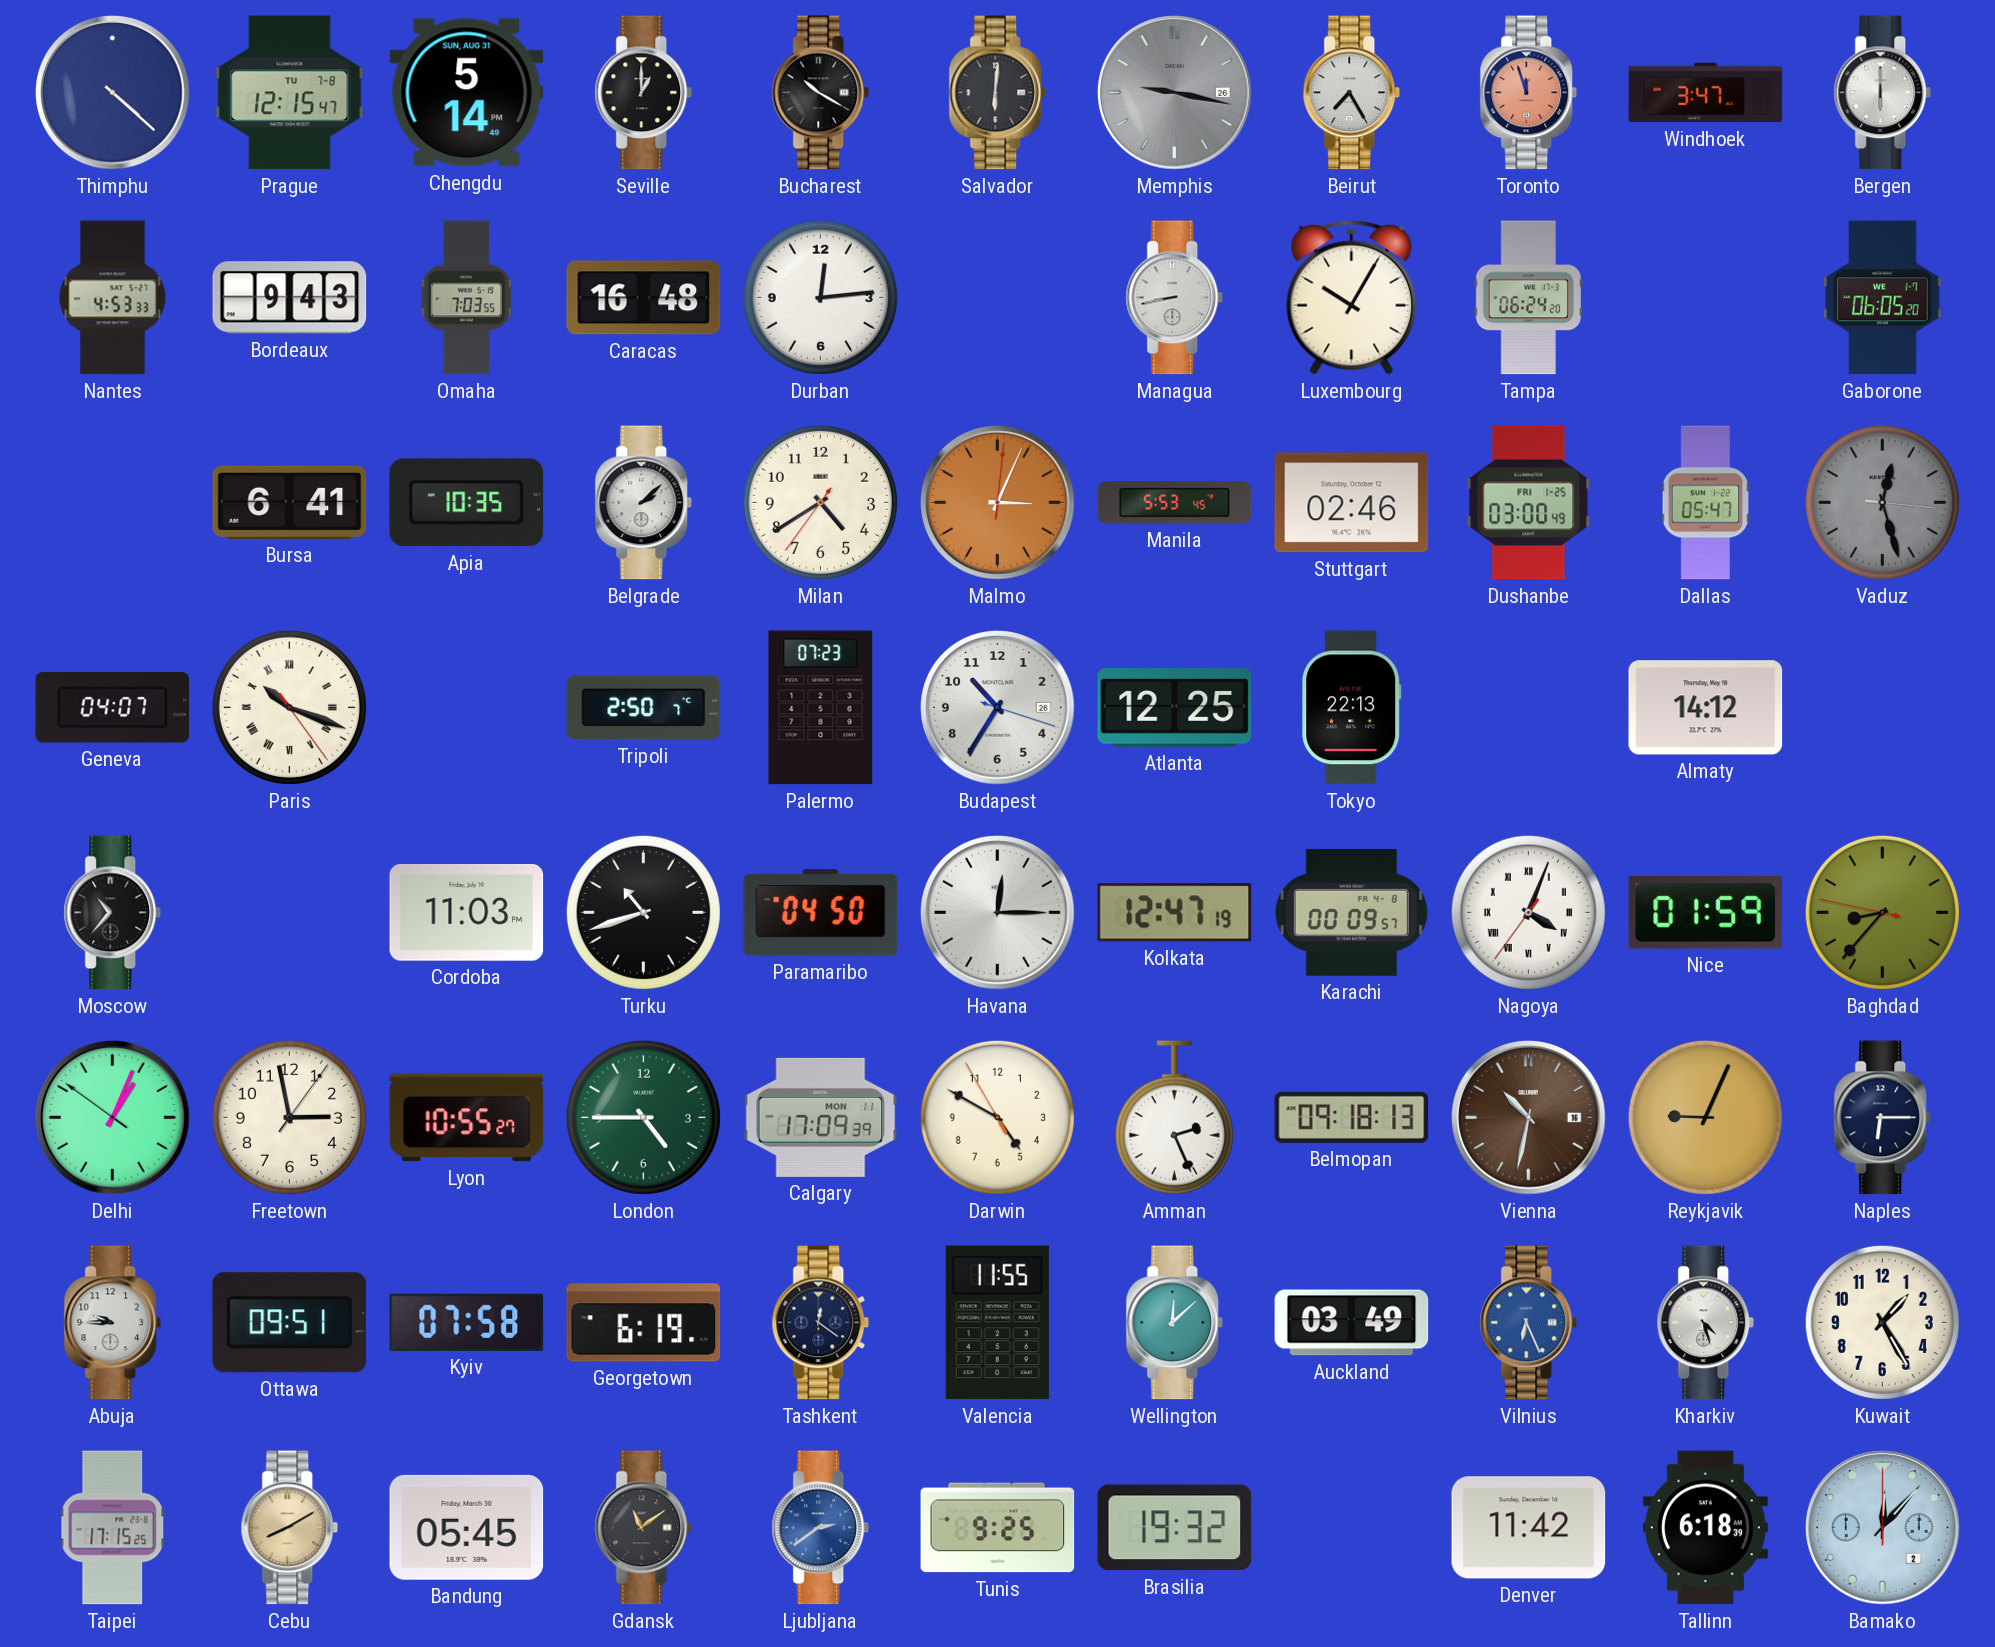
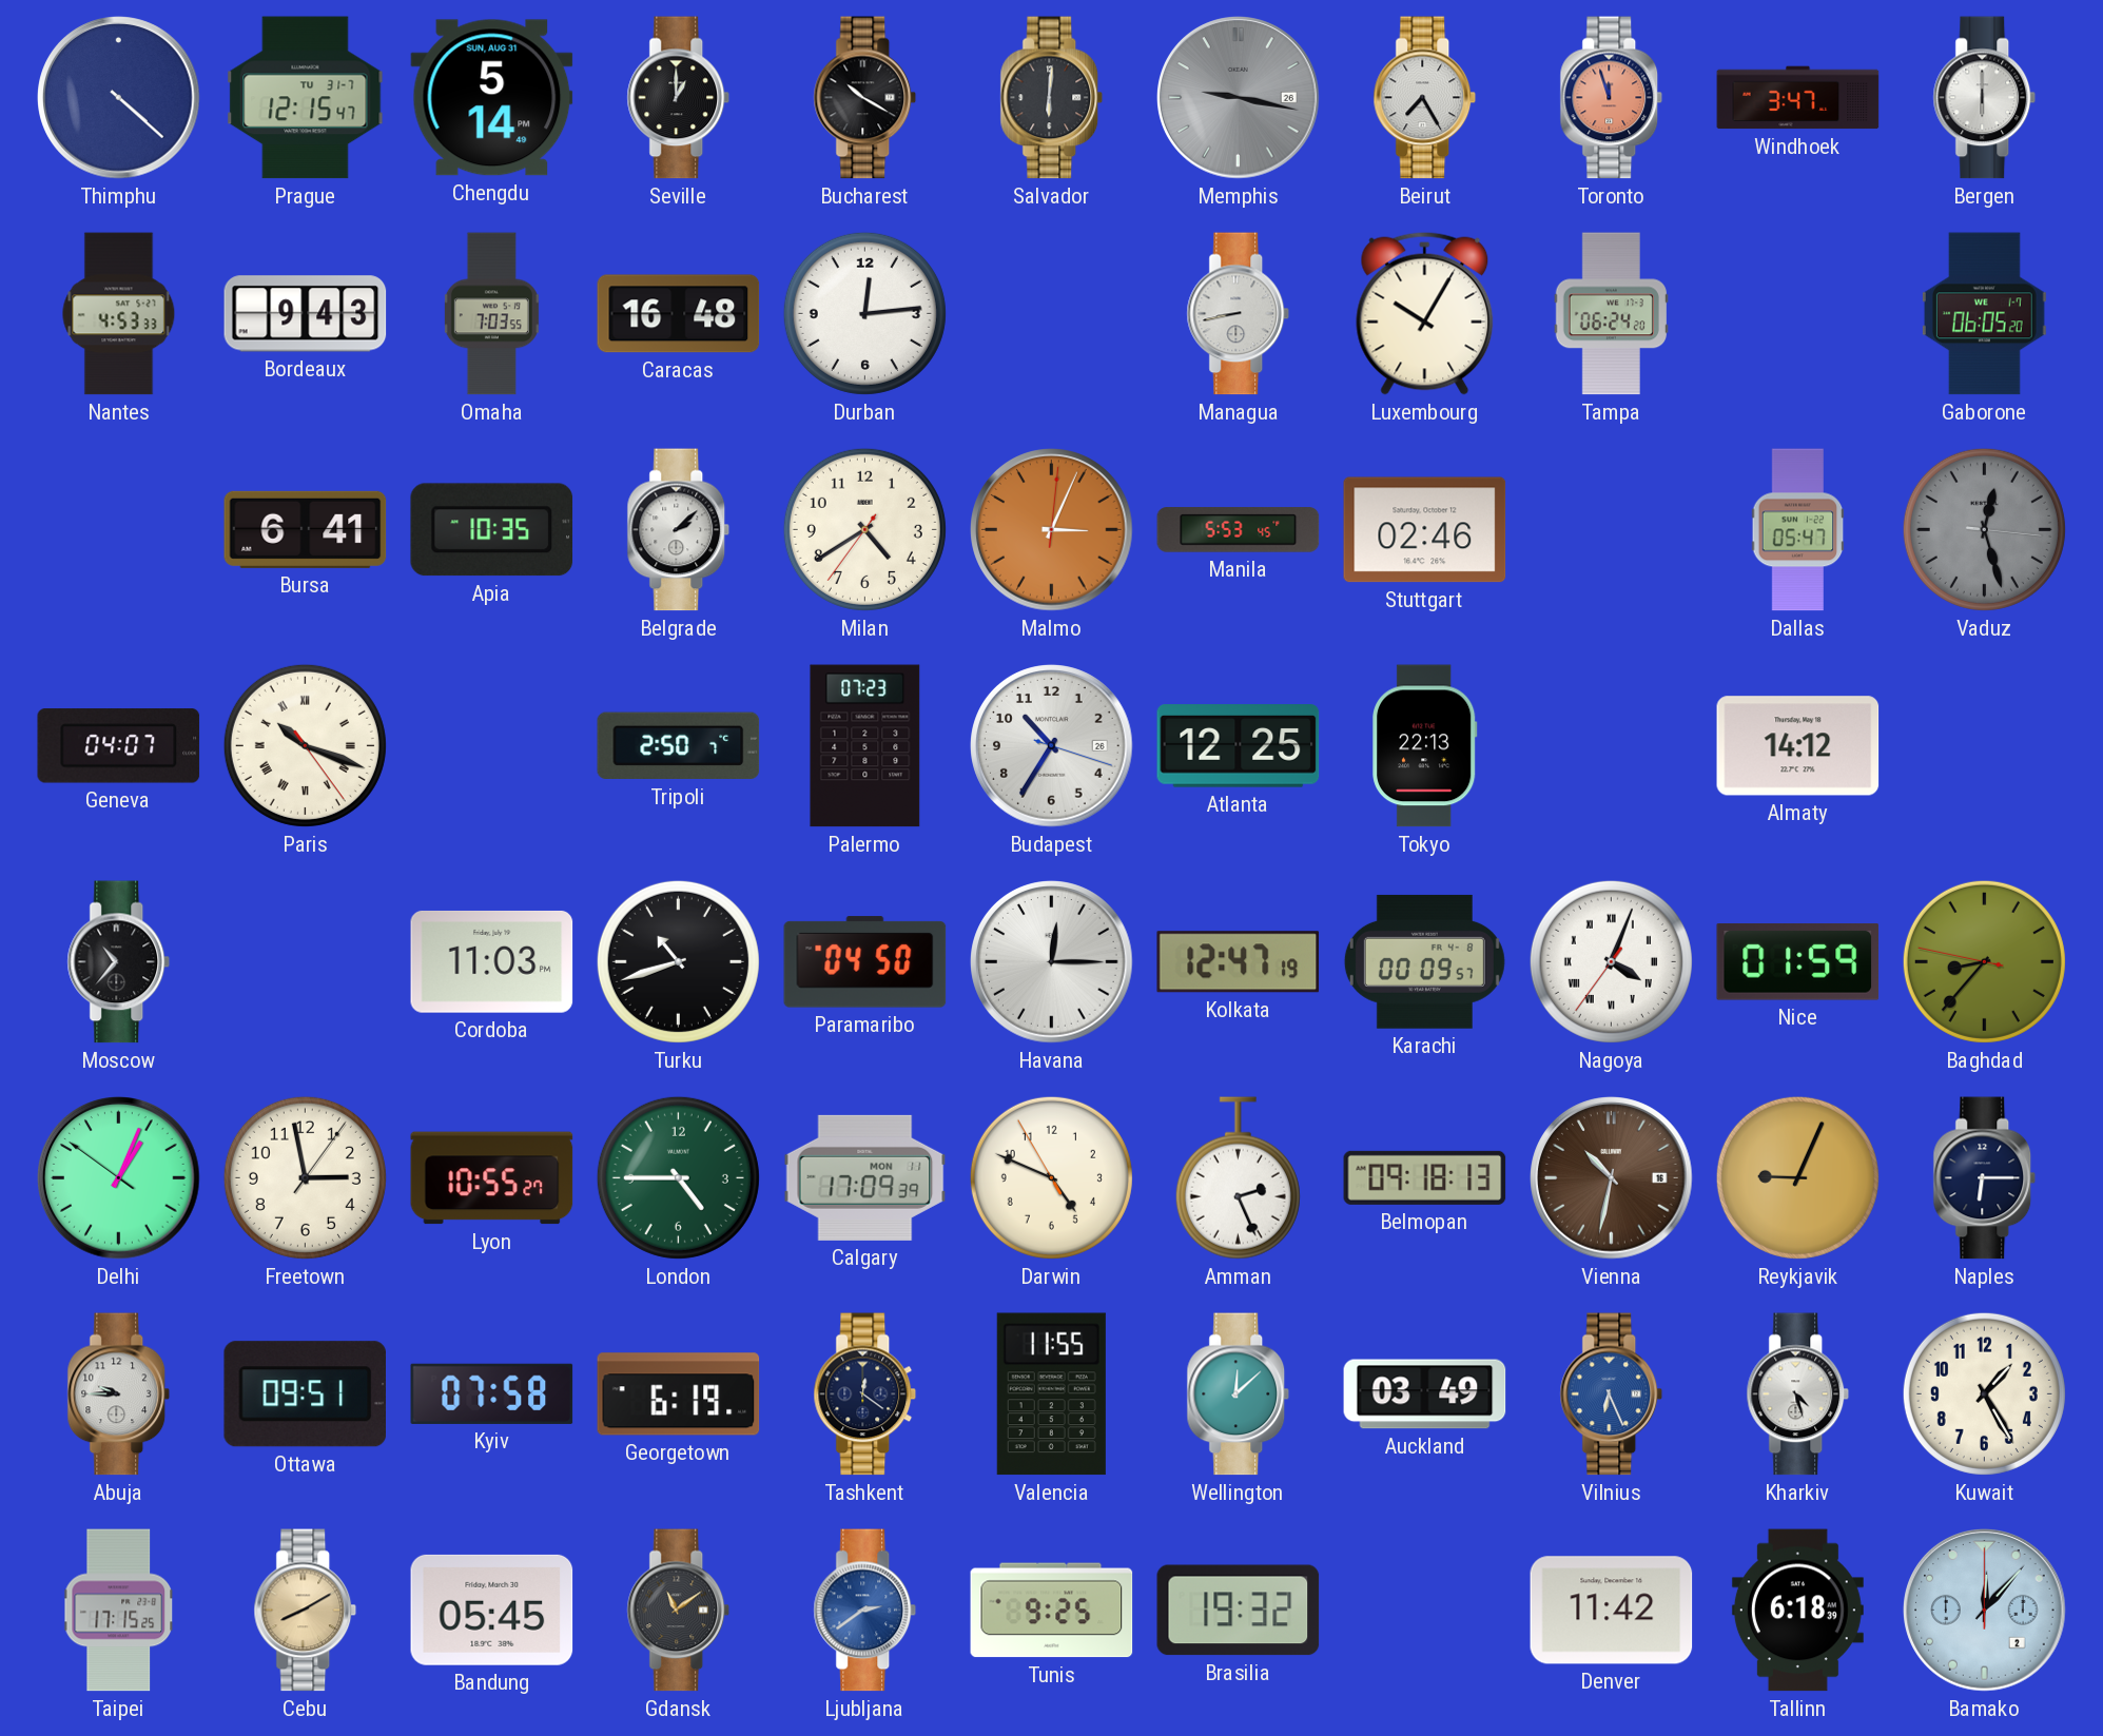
Prague date: TU 7-8 -> TU 31-7
Dushanbe: 03:00 -> none
Darwin: 4:49 -> 4:48
